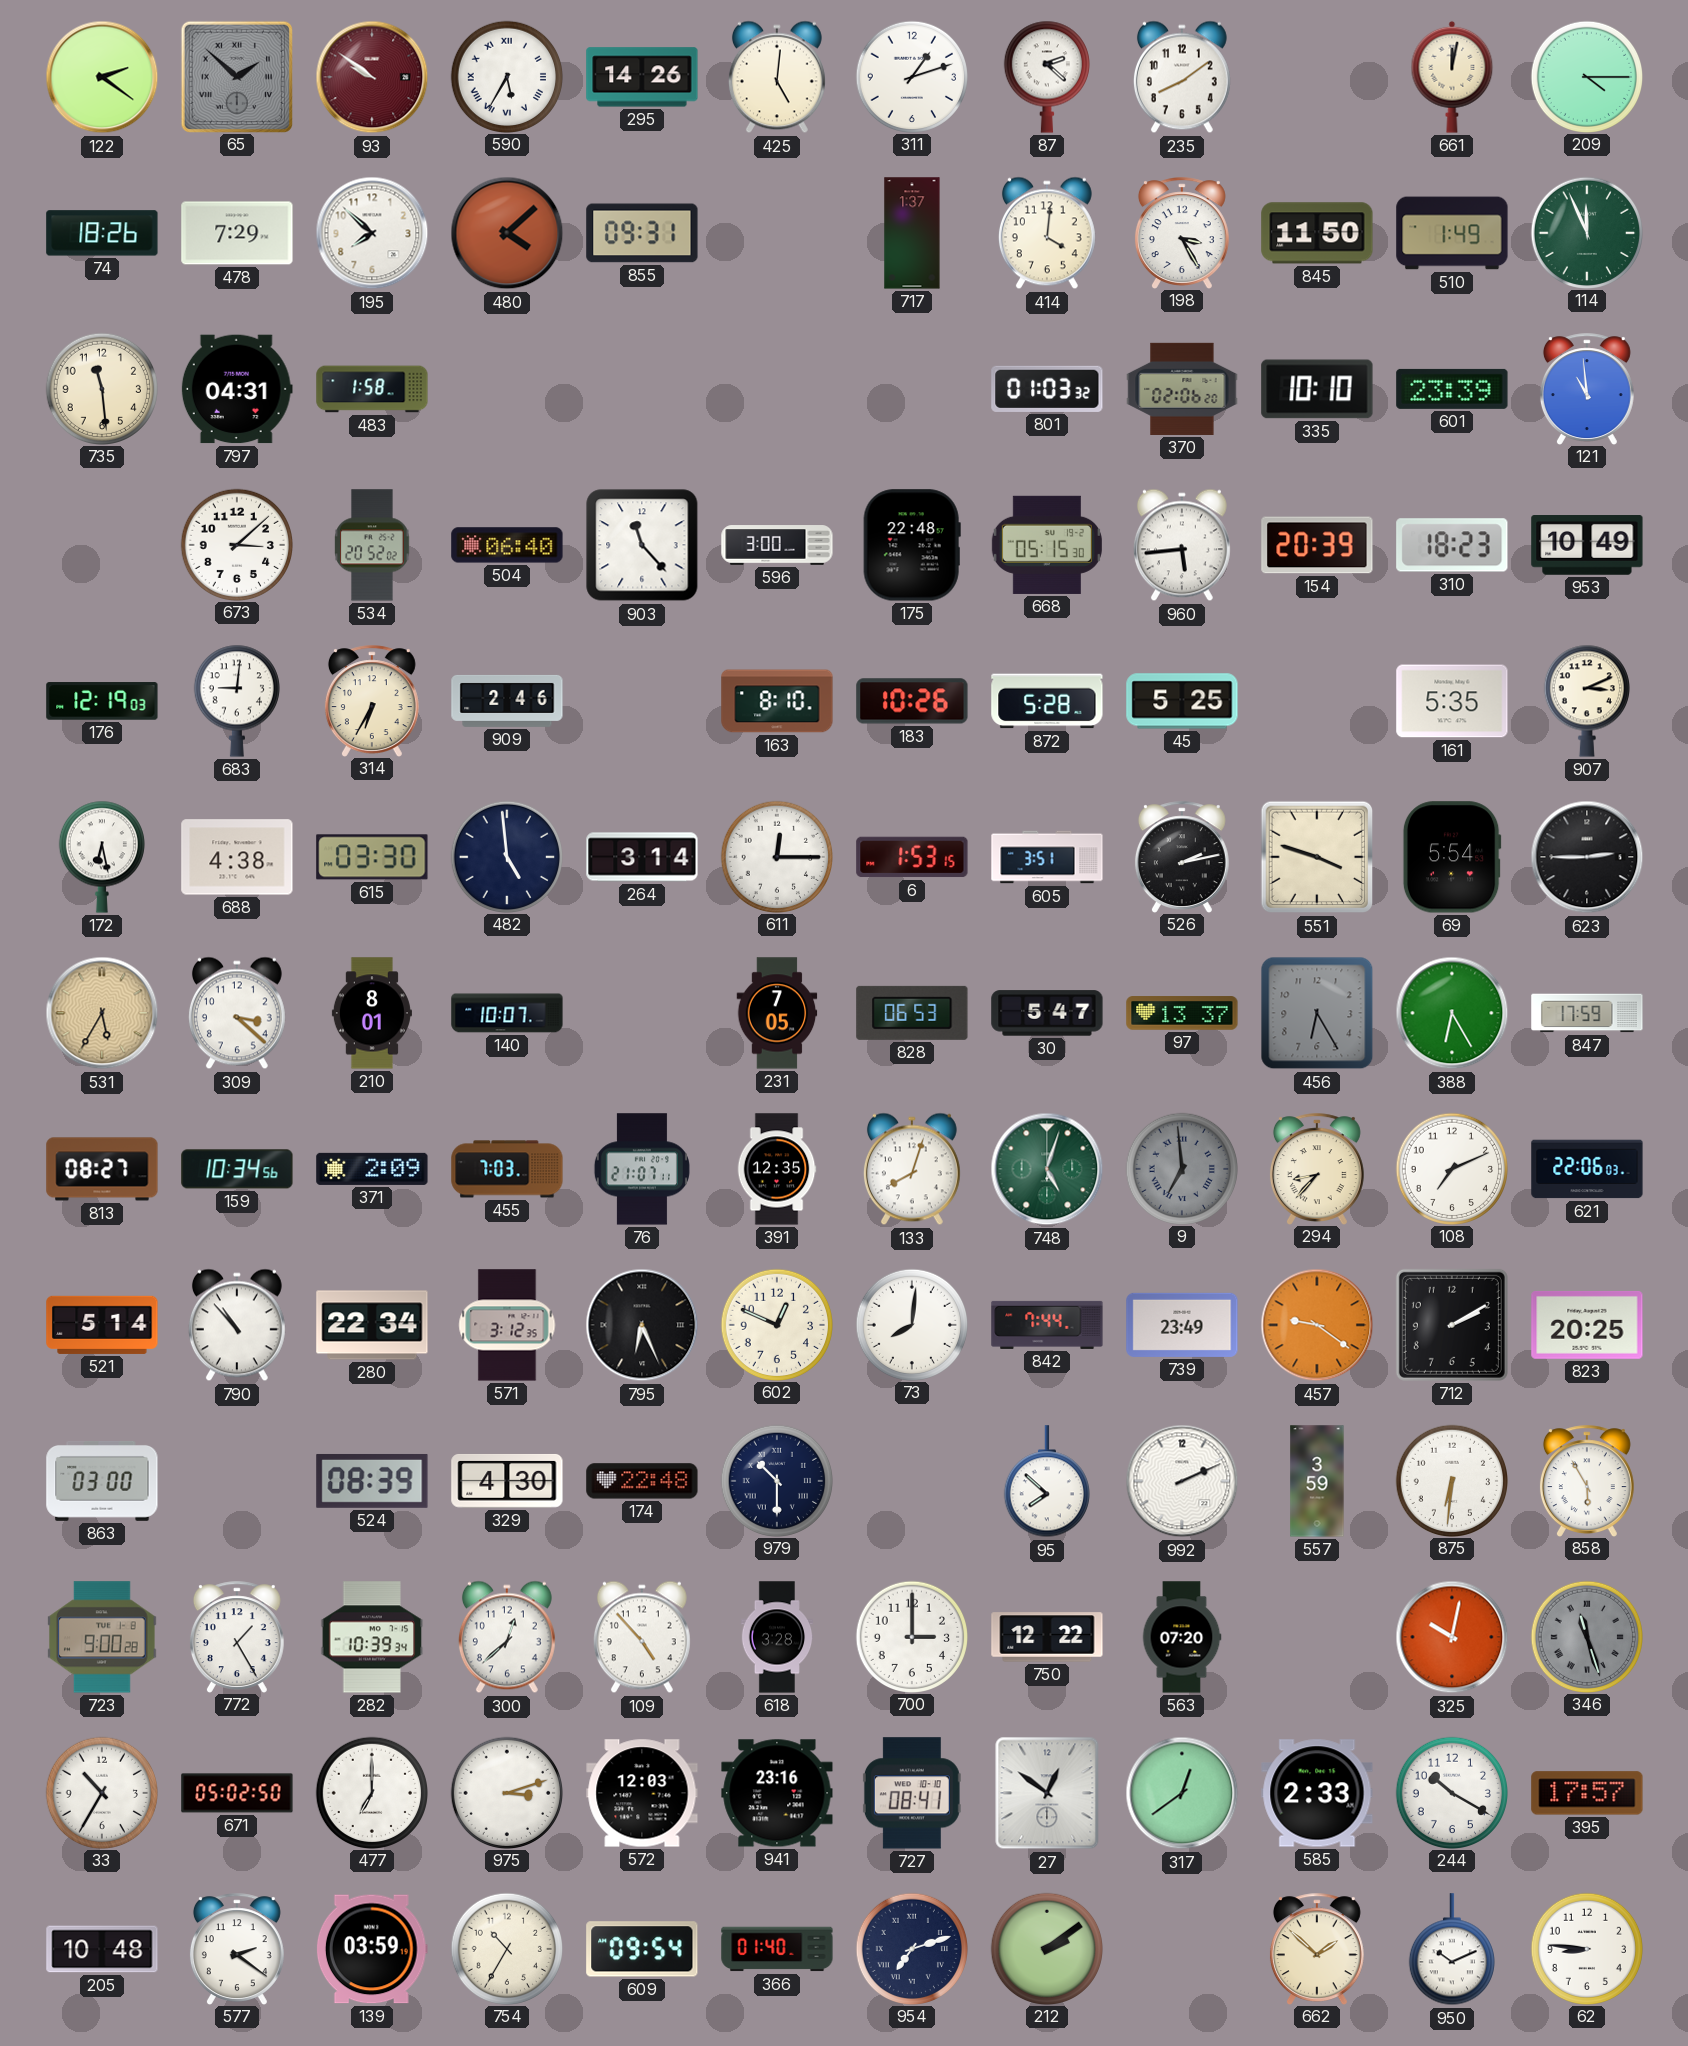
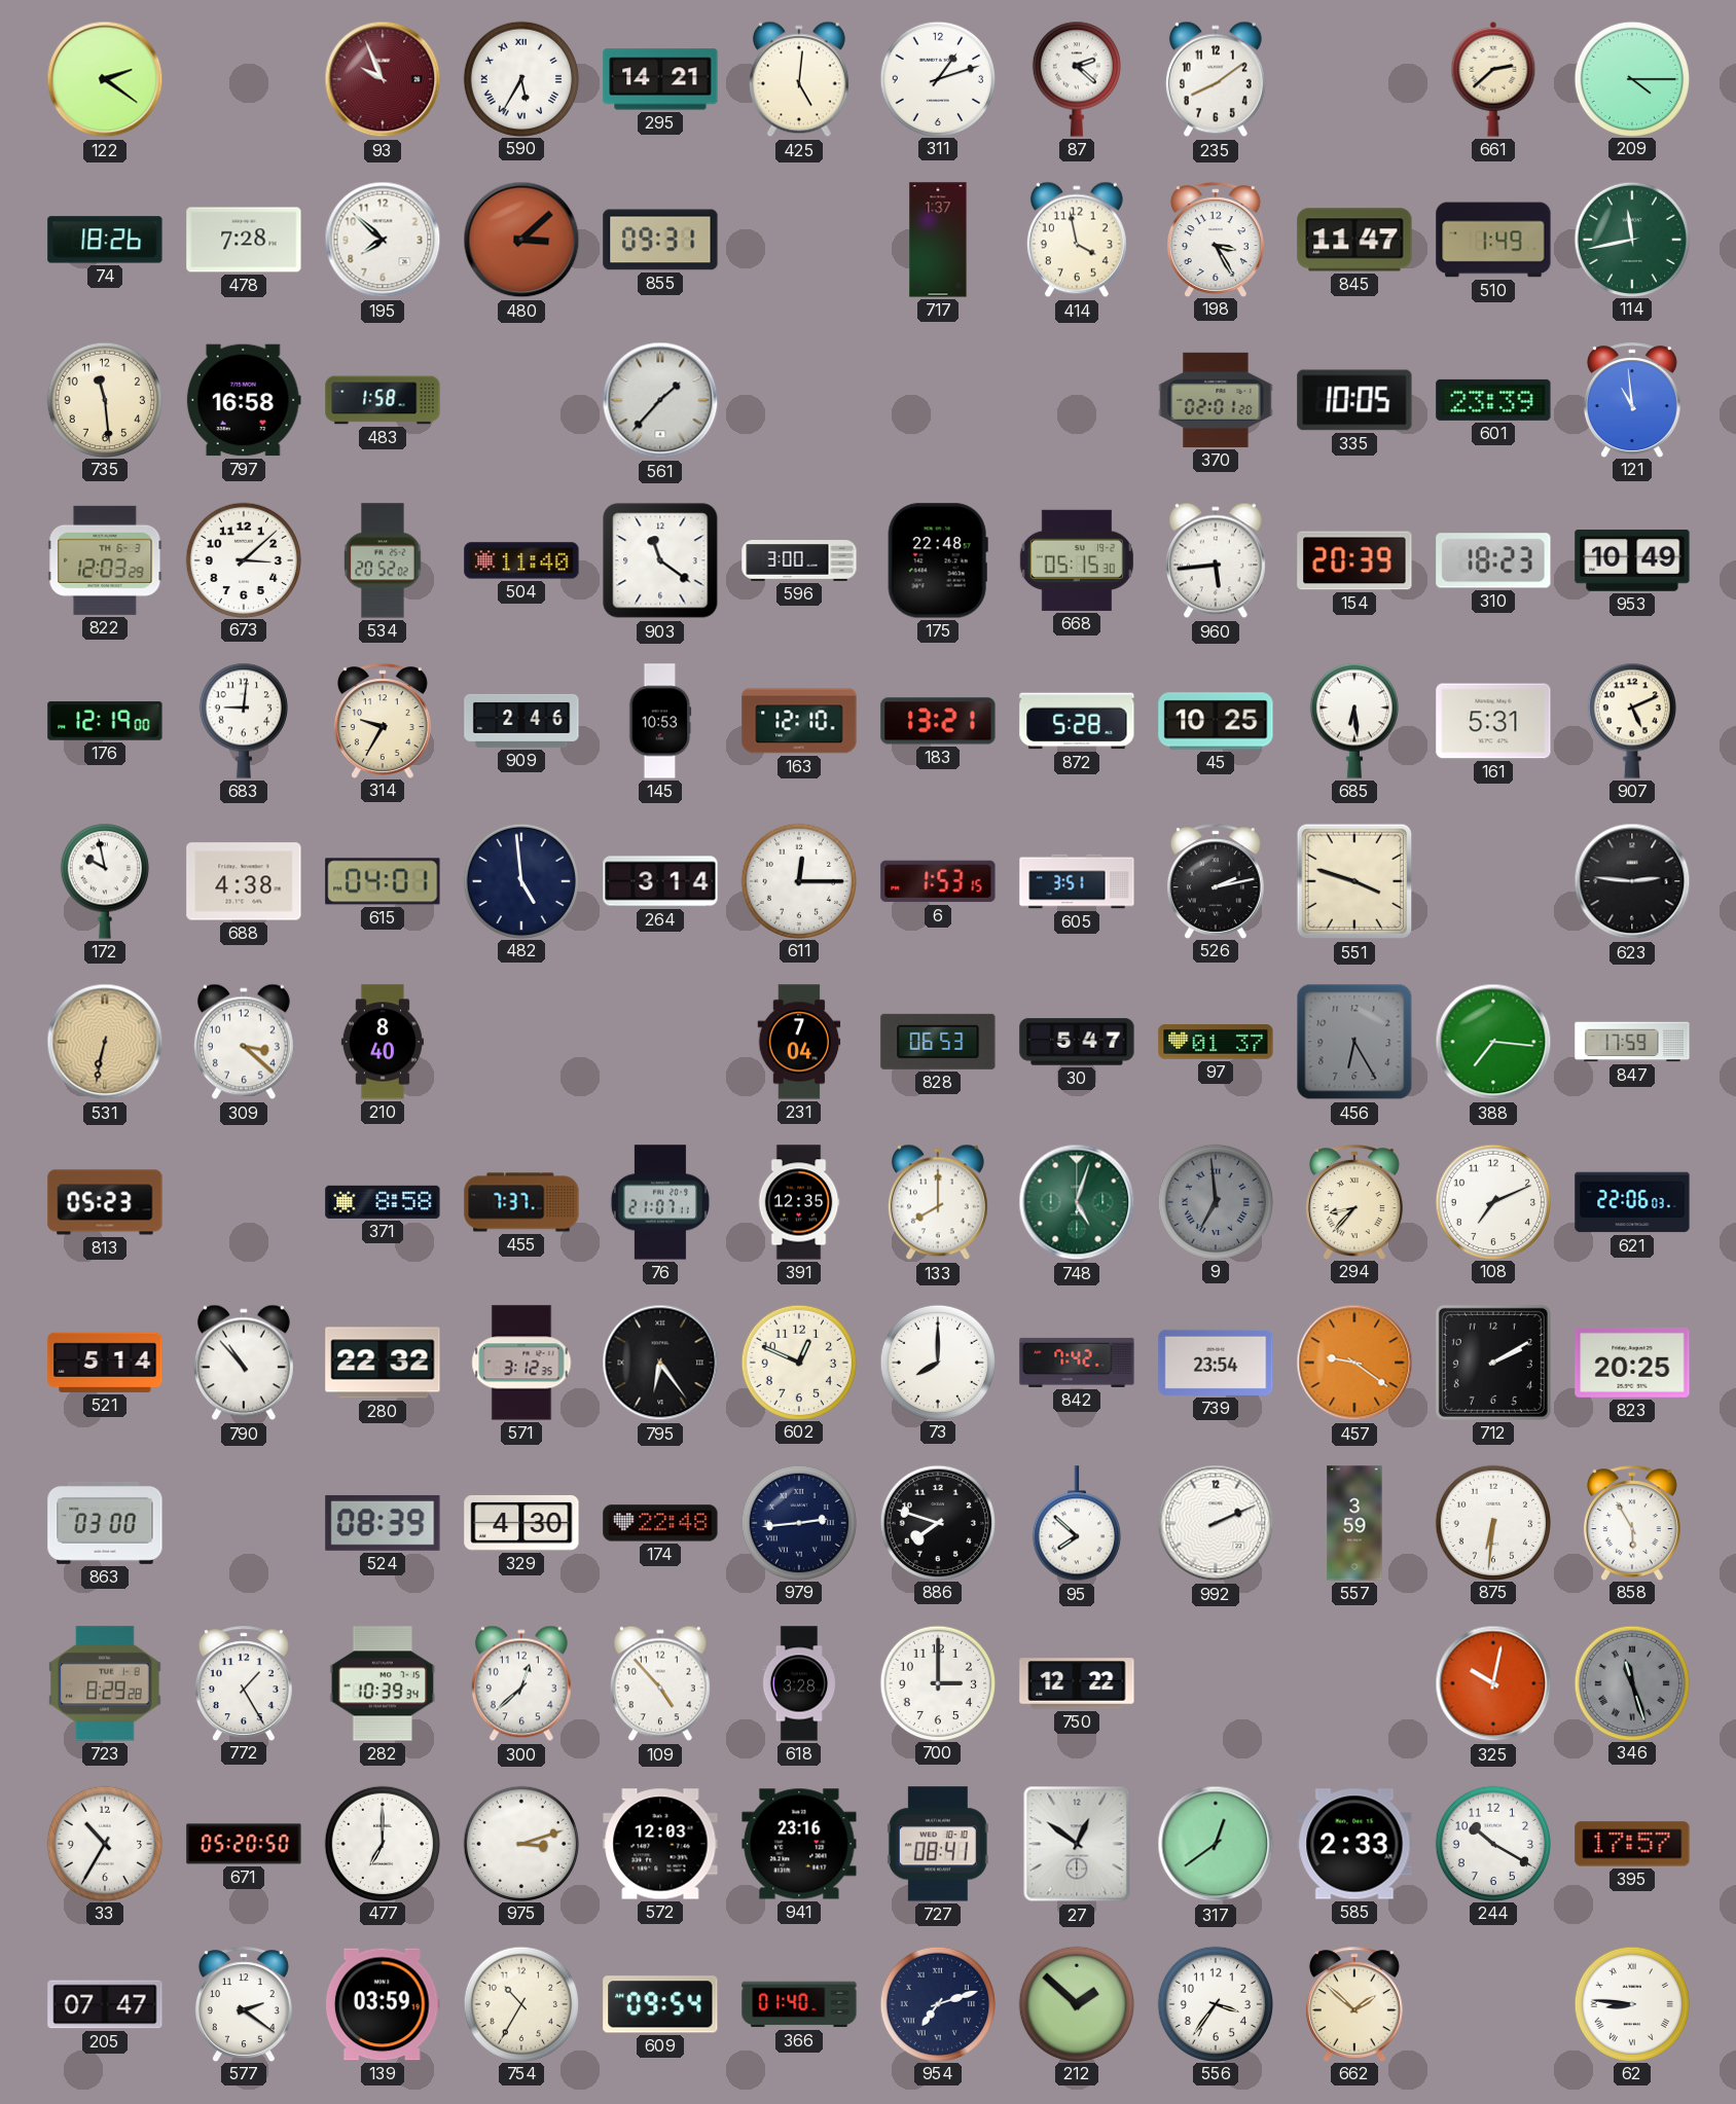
65: 1:52 -> none
93: 9:51 -> 9:56
295: 14:26 -> 14:21
661: 12:02 -> 2:38
478: 7:29 -> 7:28
480: 4:08 -> 3:08
414: 4:01 -> 3:58
845: 11:50 -> 11:47
114: 11:56 -> 11:43
797: 04:31 -> 16:58
561: none -> 1:37
801: 01:03 -> none
370: 02:06 -> 02:01
335: 10:10 -> 10:05
822: none -> 12:03
504: 06:40 -> 11:40
903: 11:23 -> 11:21
176: 12:19:03 -> 12:19:00
314: 6:35 -> 9:35
145: none -> 10:53
163: 8:10 -> 12:10
183: 10:26 -> 13:21
45: 5:25 -> 10:25
685: none -> 6:29
161: 5:35 -> 5:31
907: 3:11 -> 5:11
172: 6:28 -> 9:58
615: 03:30 -> 04:01
69: 5:54 -> none
623: 2:45 -> 2:46
531: 5:35 -> 6:32
210: 8:01 -> 8:40
140: 10:07 -> none
231: 7:05 -> 7:04
97: 13:37 -> 01:37
388: 6:25 -> 7:16
813: 08:27 -> 05:23
159: 10:34 -> none
371: 2:09 -> 8:58
455: 7:03 -> 7:37
133: 8:03 -> 8:00
280: 22:34 -> 22:32
795: 6:26 -> 6:24
73: 8:01 -> 8:00
842: 7:44 -> 7:42
739: 23:49 -> 23:54
979: 10:30 -> 2:44
886: none -> 7:48
723: 9:00 -> 8:29
563: 07:20 -> none
671: 05:02 -> 05:20
205: 10:48 -> 07:47
212: 2:09 -> 1:52
556: none -> 3:36
950: 10:11 -> none
62 numerals: Arabic -> Roman
